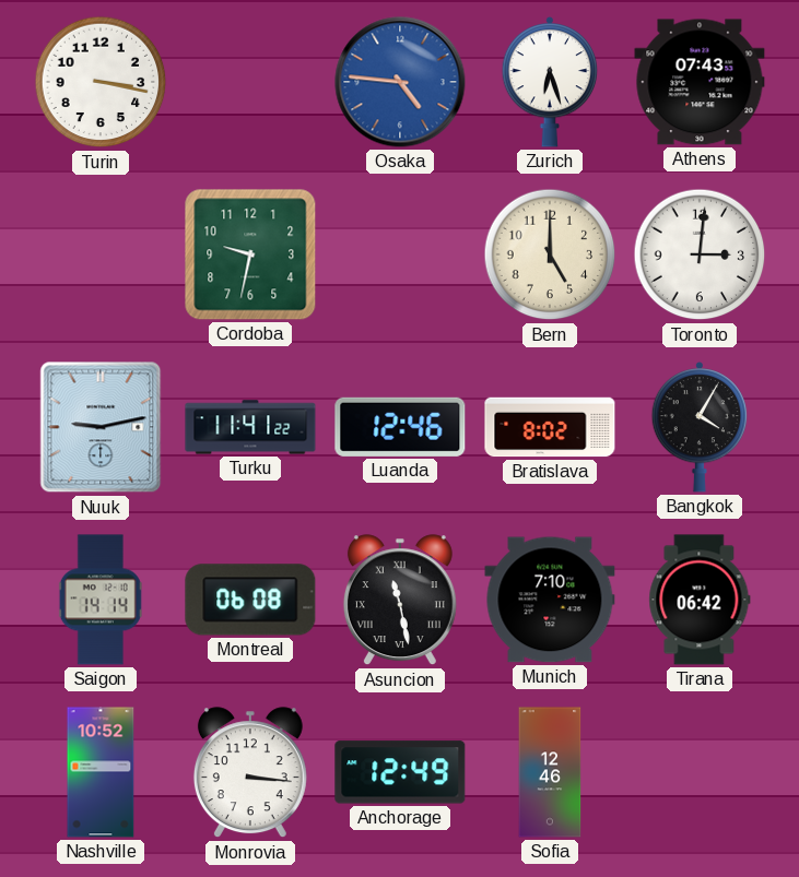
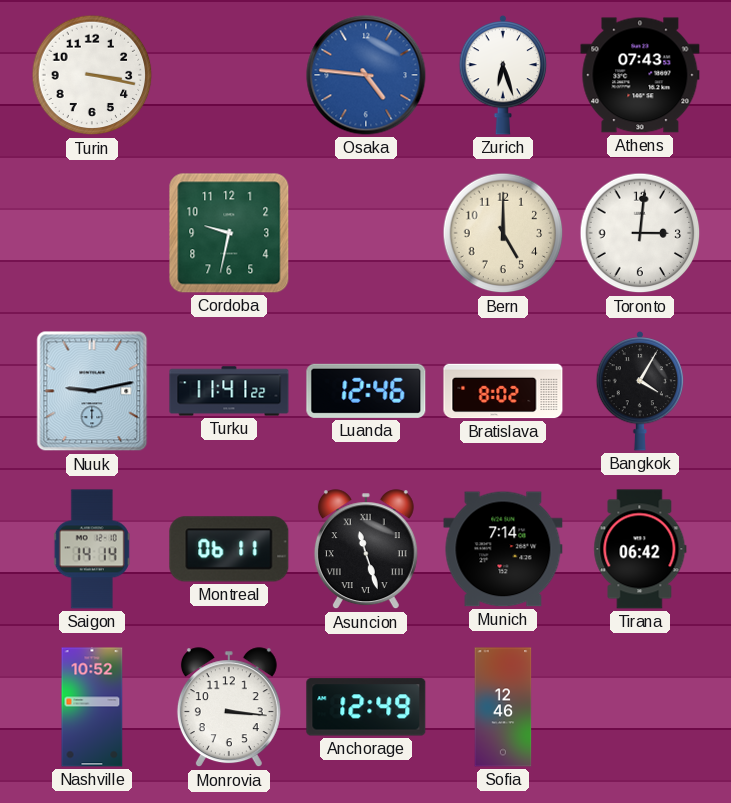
Montreal: 06:08 -> 06:11
Asuncion: 11:28 -> 11:27
Munich: 7:10 -> 7:14
